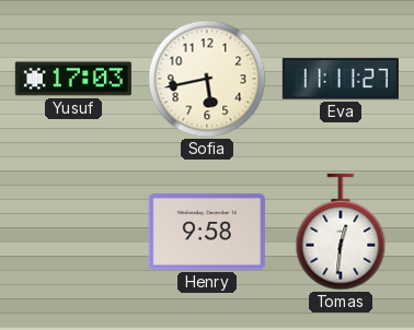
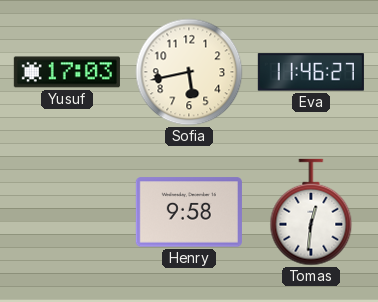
Eva: 11:11 -> 11:46
